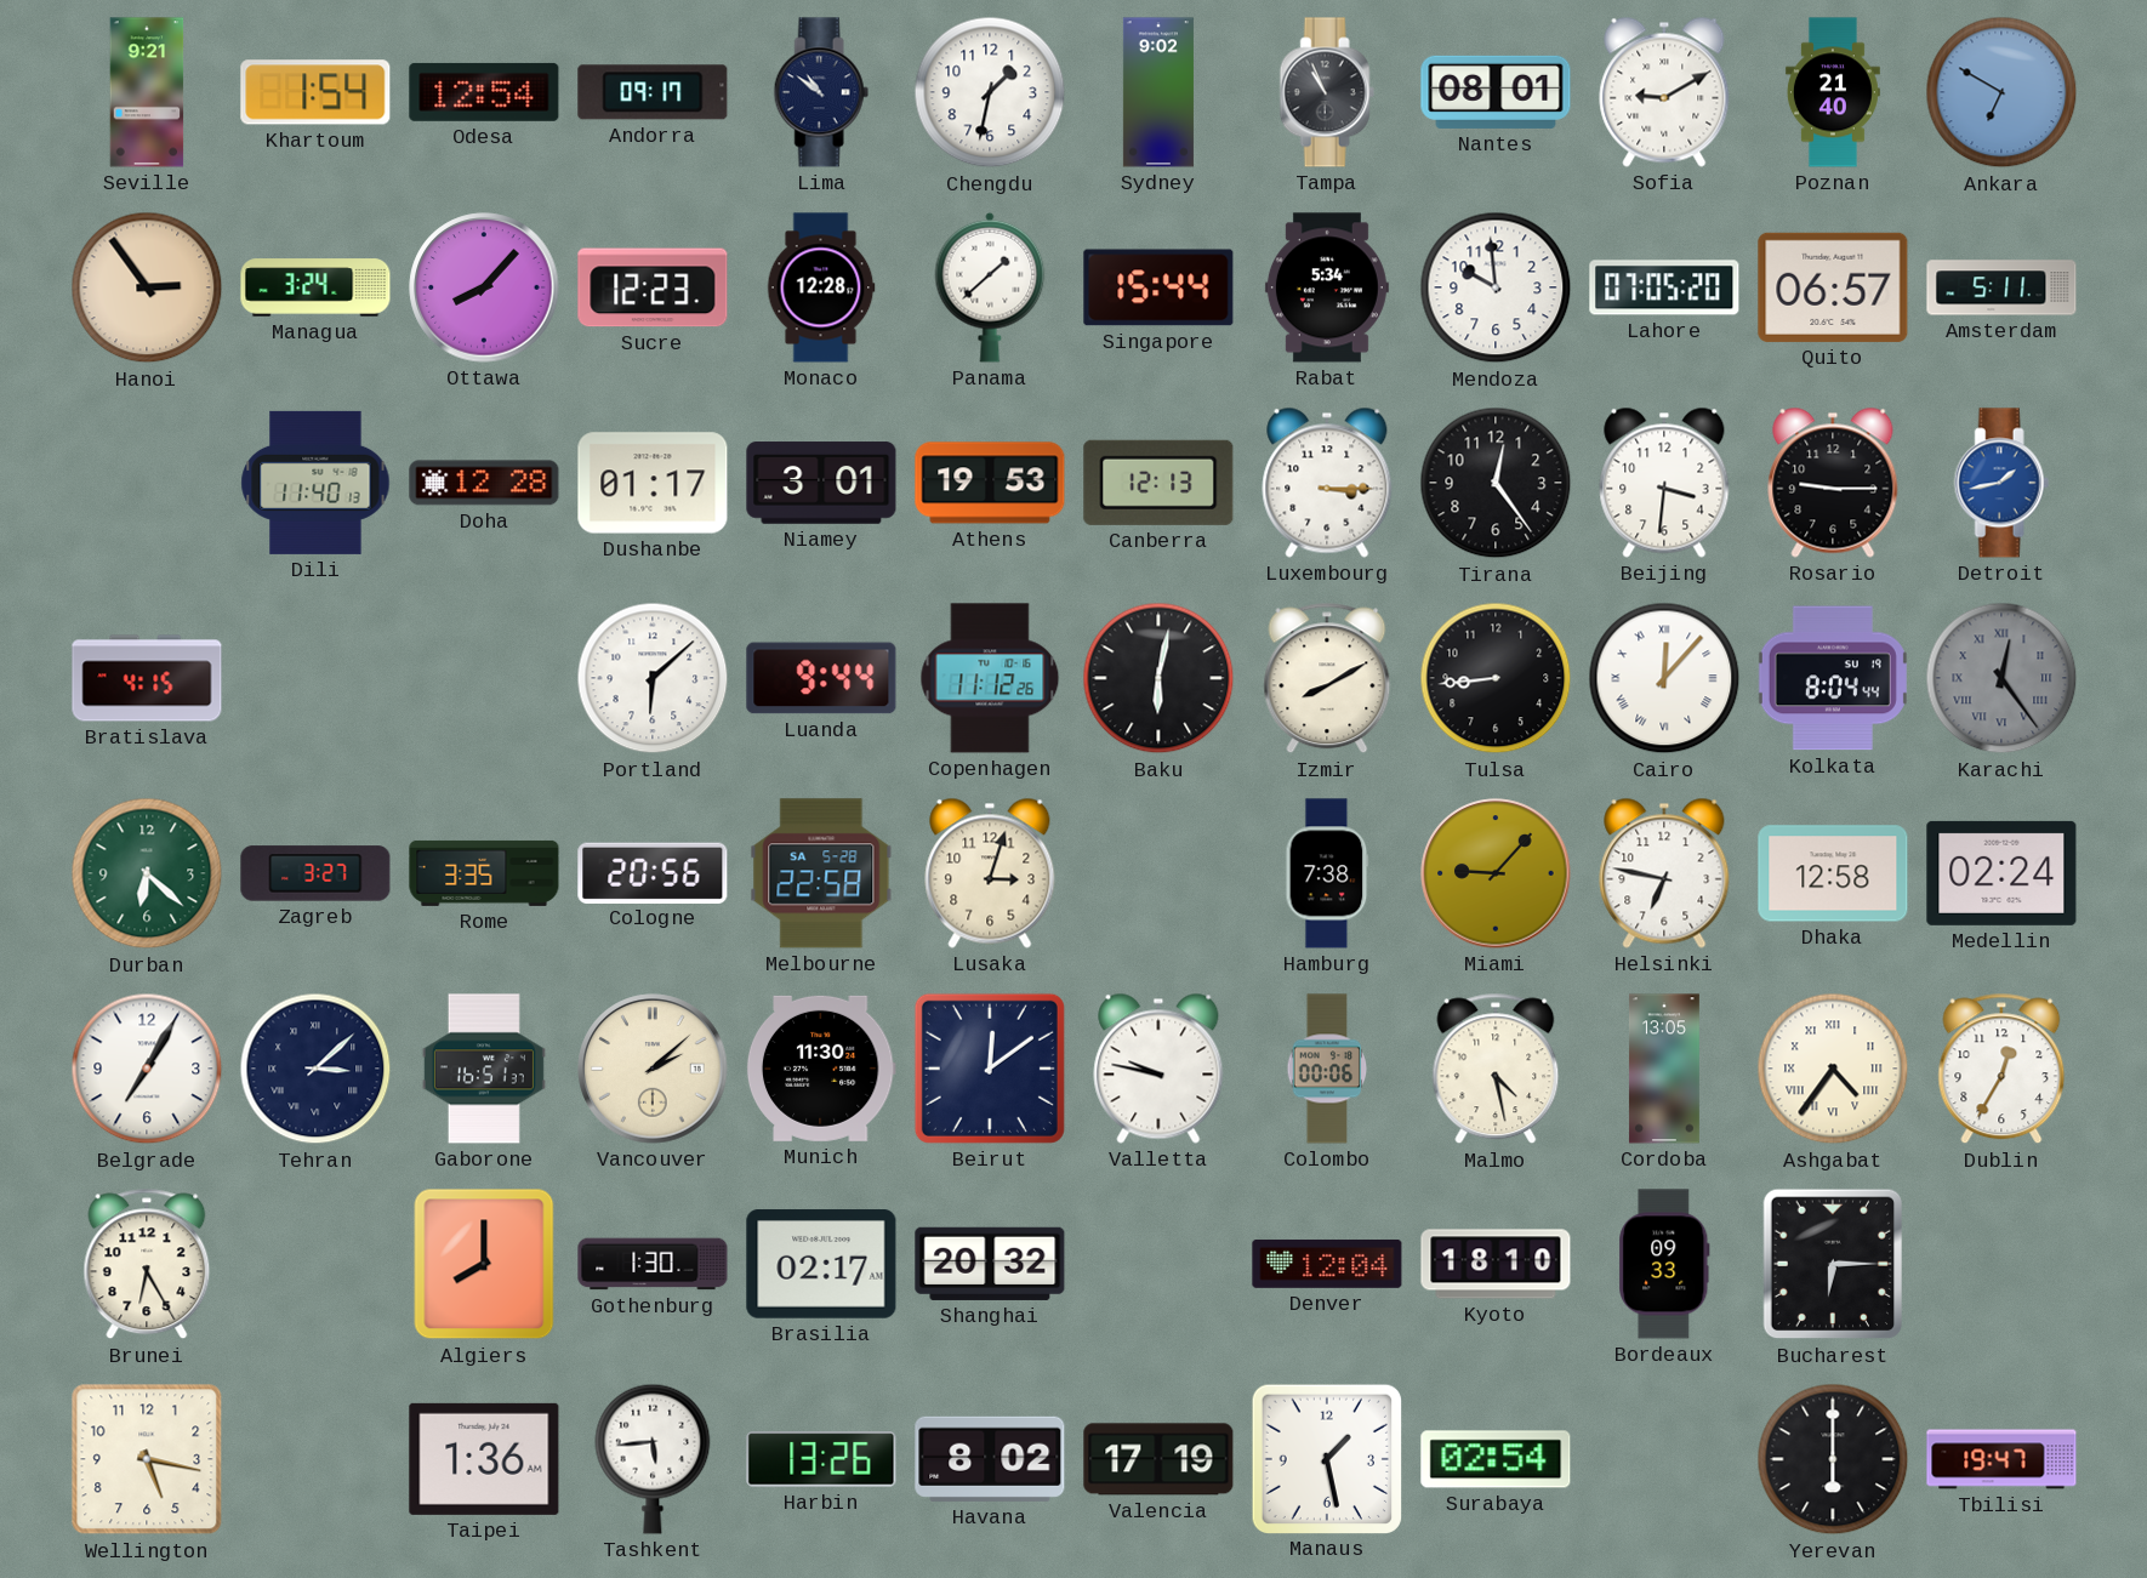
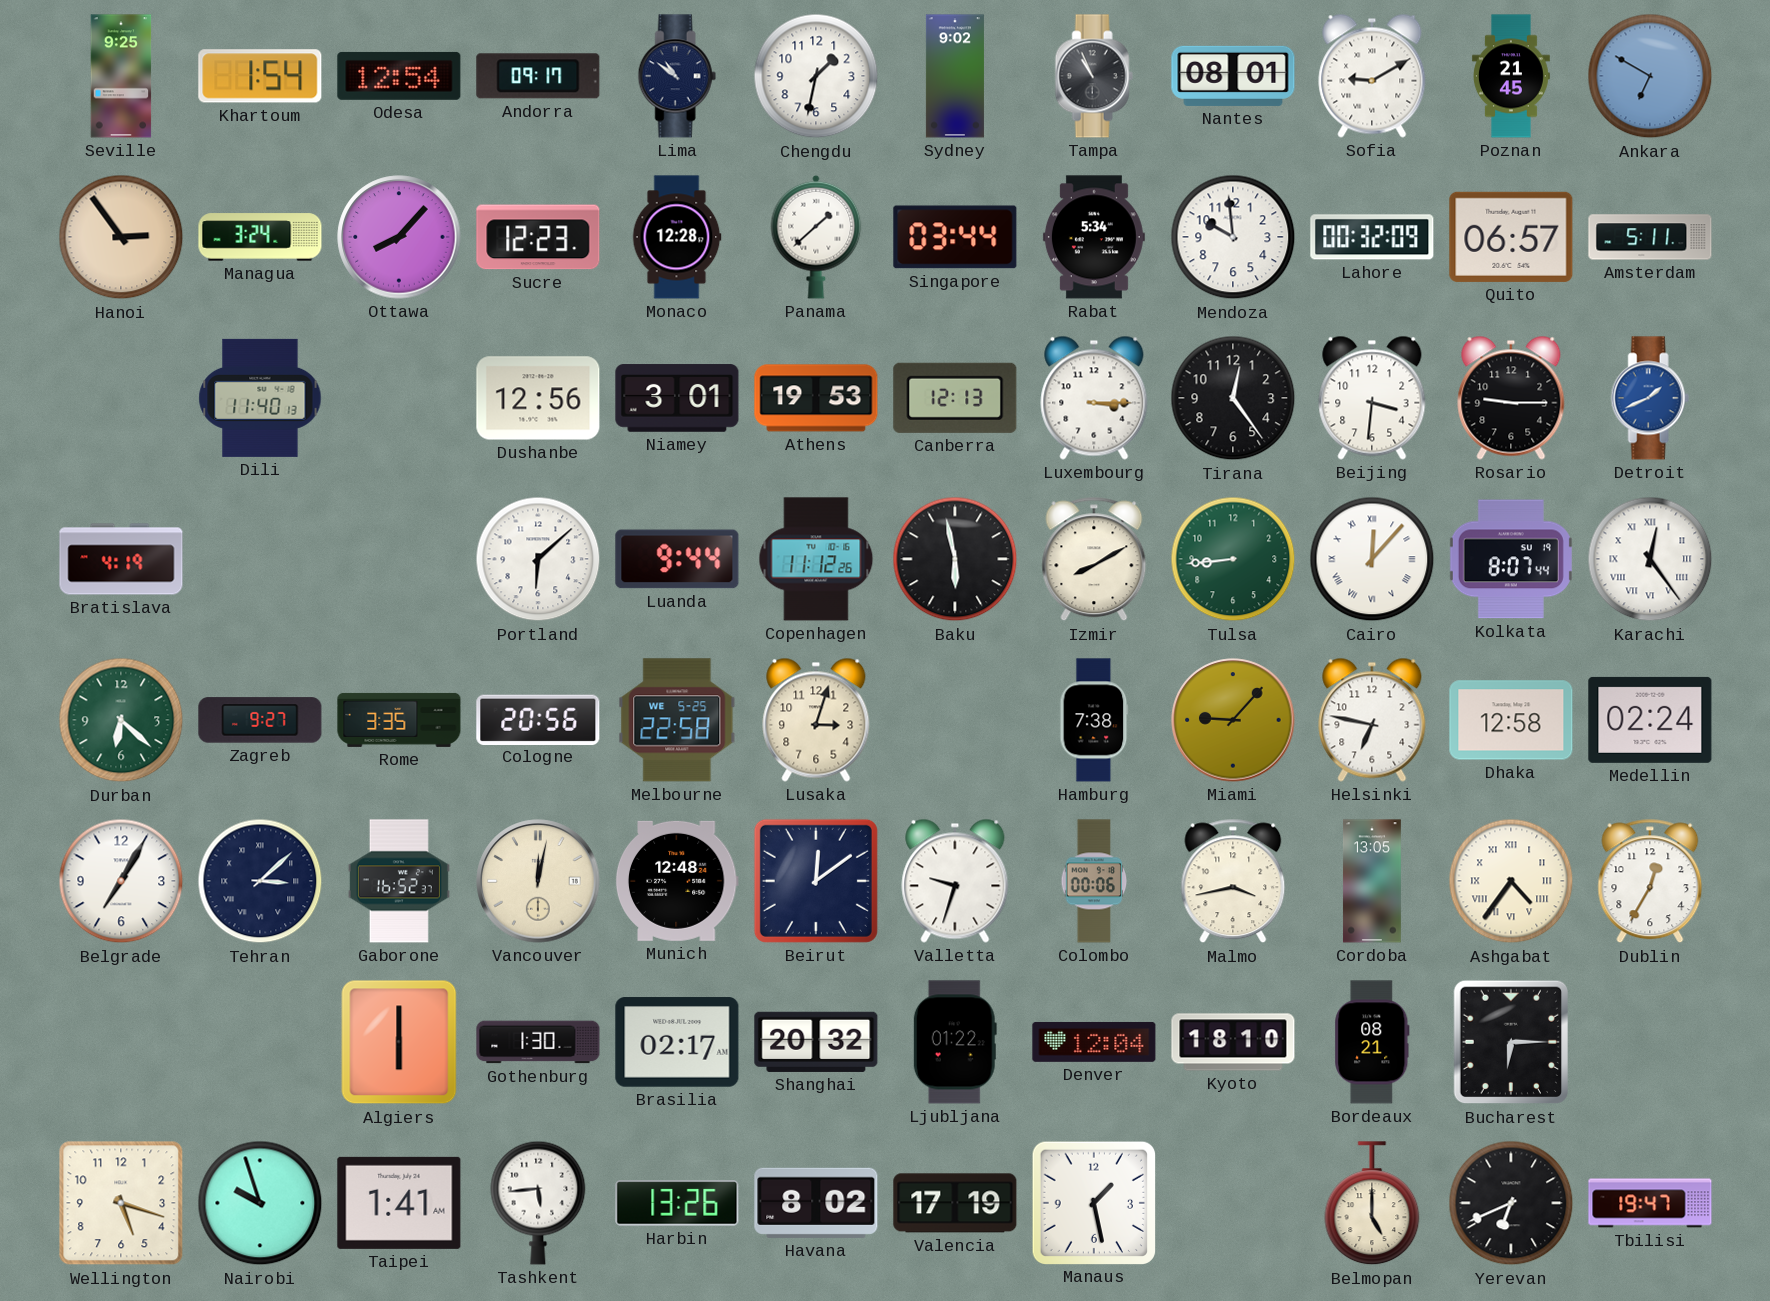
Seville: 9:21 -> 9:25
Poznan: 21:40 -> 21:45
Singapore: 15:44 -> 03:44
Lahore: 07:05 -> 00:32
Doha: 12:28 -> none
Dushanbe: 01:17 -> 12:56
Detroit: 1:43 -> 1:41
Bratislava: 4:15 -> 4:19
Baku: 6:02 -> 5:58
Tulsa dial: black -> green
Kolkata: 8:04 -> 8:07
Karachi dial: grey -> white
Zagreb: 3:27 -> 9:27
Melbourne date: SA 5-28 -> WE 5-25
Gaborone: 16:51 -> 16:52
Vancouver: 2:08 -> 12:02
Munich: 11:30 -> 12:48
Valletta: 9:47 -> 9:33
Malmo: 4:28 -> 3:43
Brunei: 6:25 -> none
Algiers: 8:00 -> 6:00
Ljubljana: none -> 01:22
Bordeaux: 09:33 -> 08:21
Wellington: 5:17 -> 5:18
Nairobi: none -> 9:57
Taipei: 1:36 -> 1:41
Surabaya: 02:54 -> none
Belmopan: none -> 5:00
Yerevan: 6:00 -> 6:41
